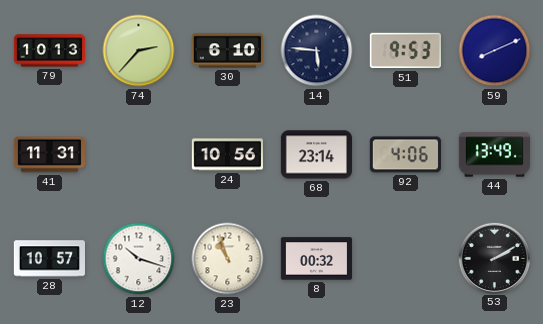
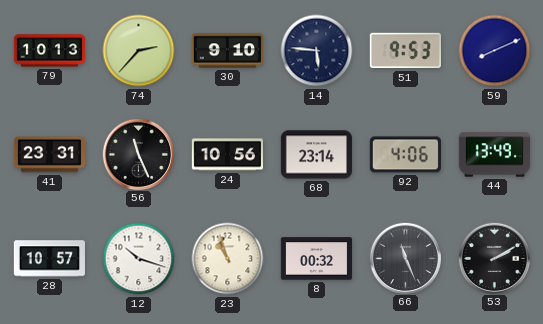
30: 6:10 -> 9:10
41: 11:31 -> 23:31
56: none -> 11:26
66: none -> 11:26
